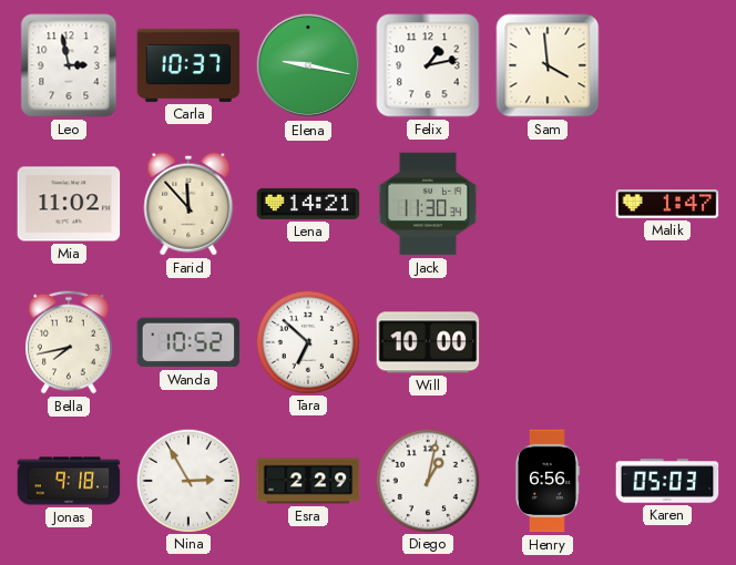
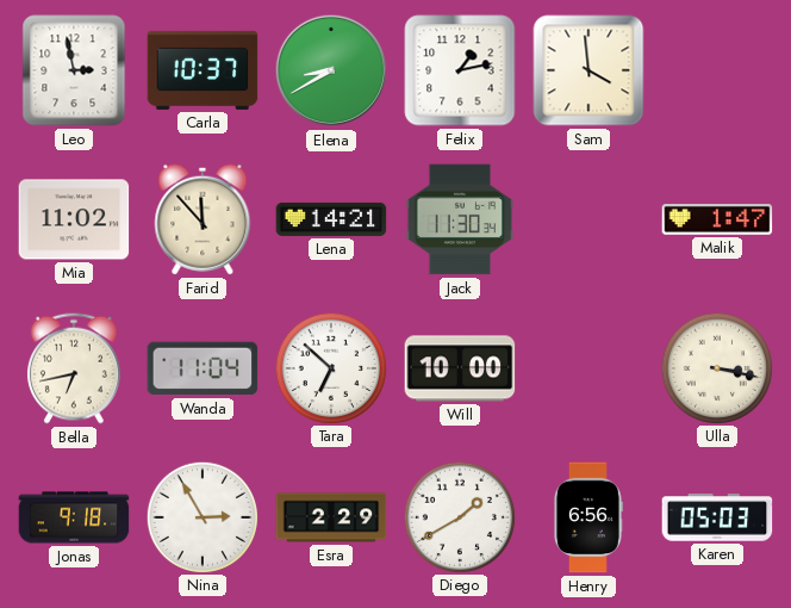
Elena: 9:17 -> 8:40
Bella: 7:43 -> 6:43
Wanda: 10:52 -> 11:04
Ulla: none -> 3:17
Diego: 1:02 -> 1:40
